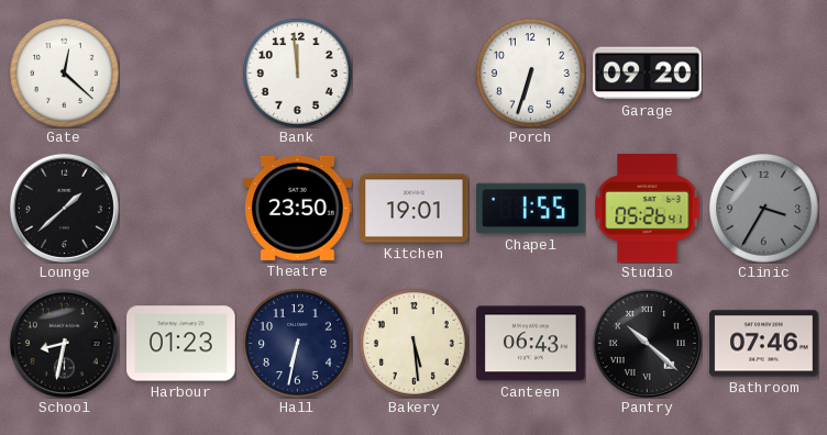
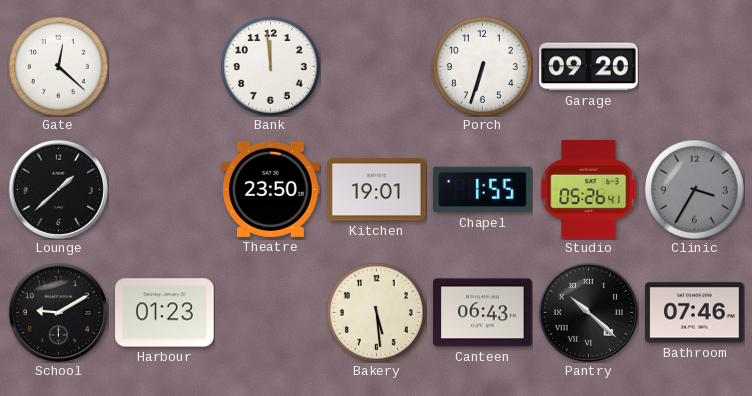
School: 8:32 -> 9:10
Hall: 6:32 -> none
